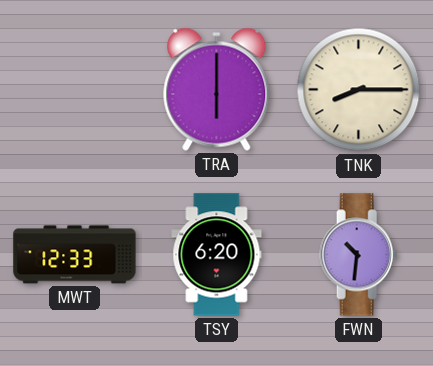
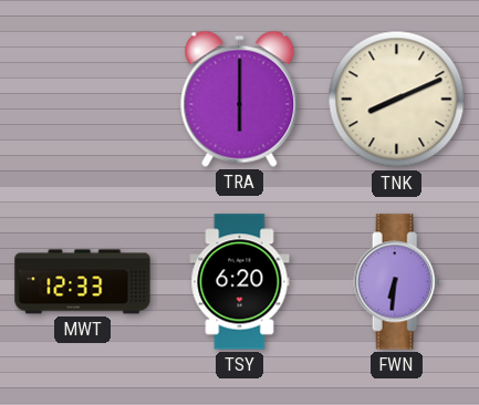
TNK: 8:15 -> 8:11
FWN: 10:31 -> 6:31
